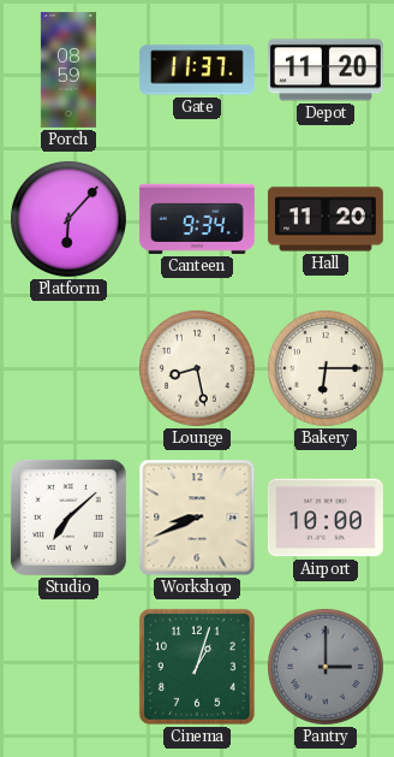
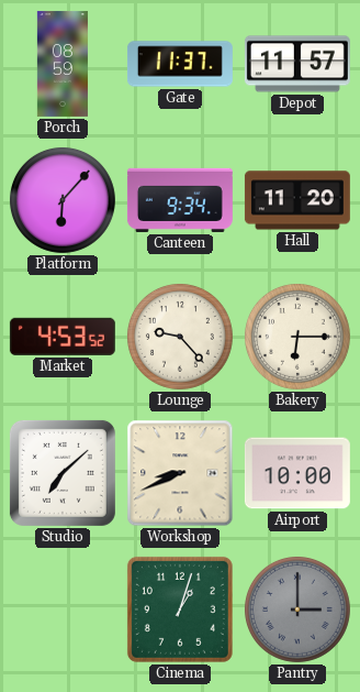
Depot: 11:20 -> 11:57
Market: none -> 4:53
Lounge: 8:28 -> 9:23
